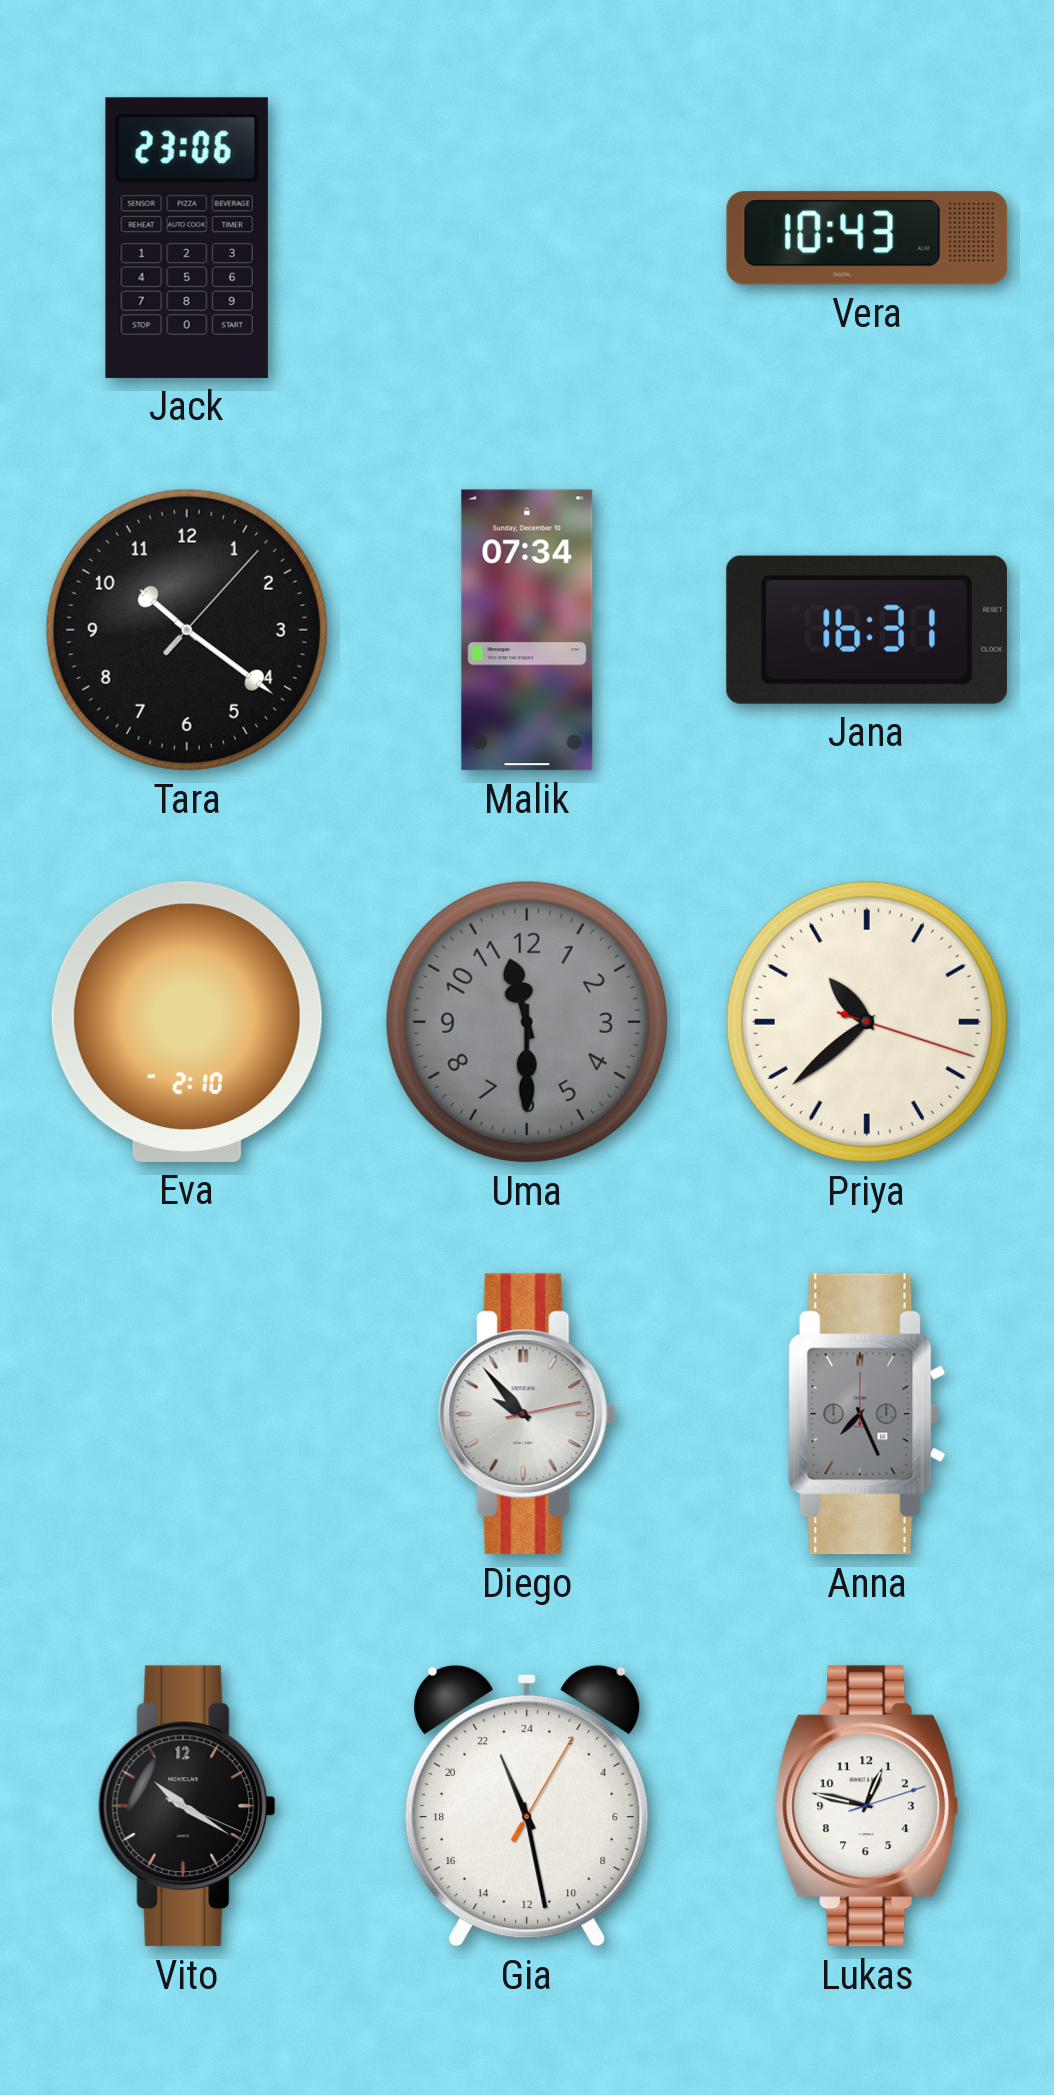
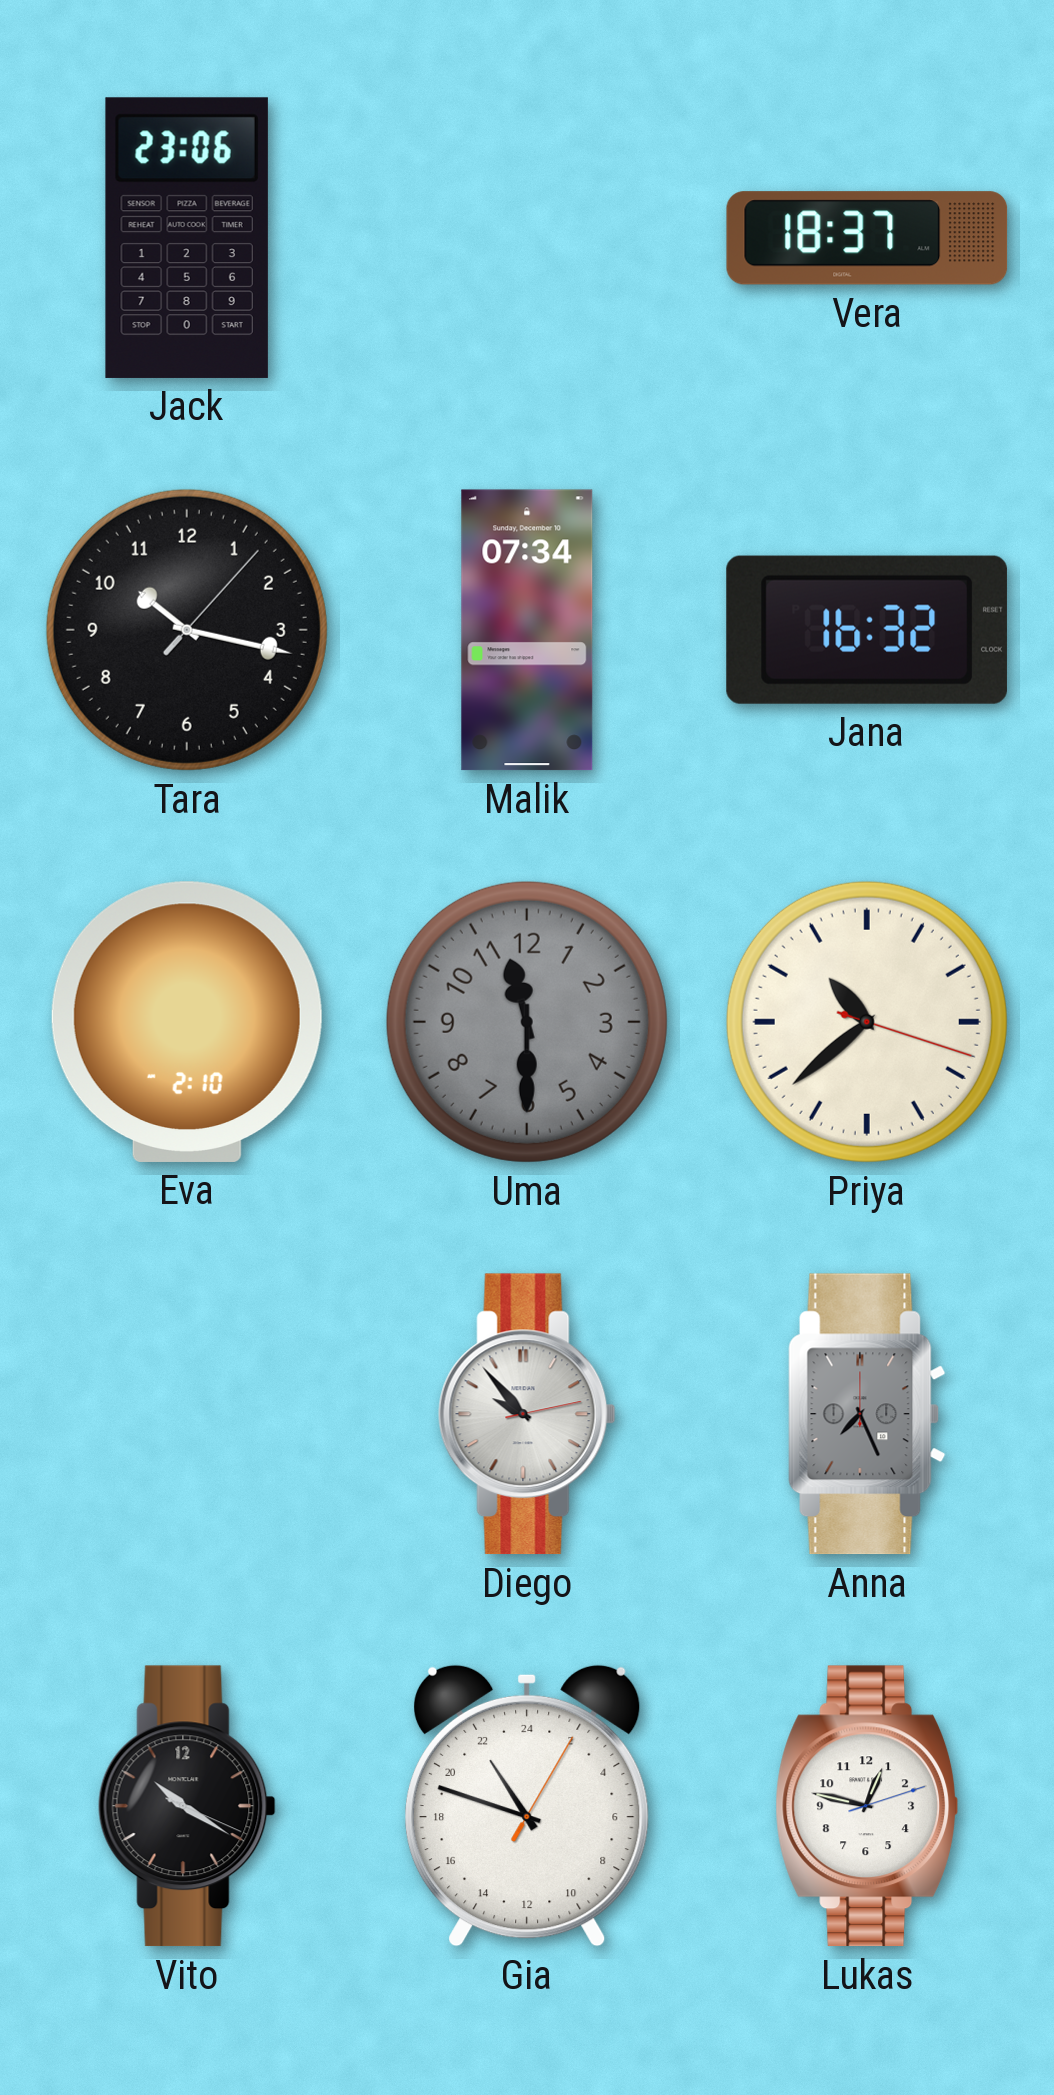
Vera: 10:43 -> 18:37
Tara: 10:21 -> 10:17
Jana: 16:31 -> 16:32
Gia: 22:28 -> 21:48
